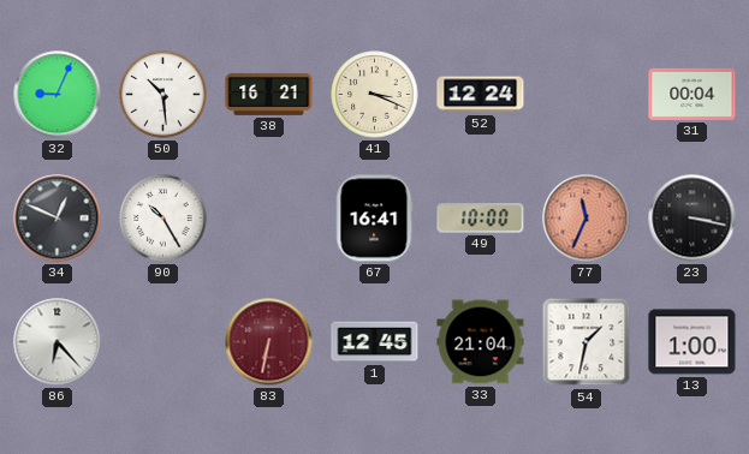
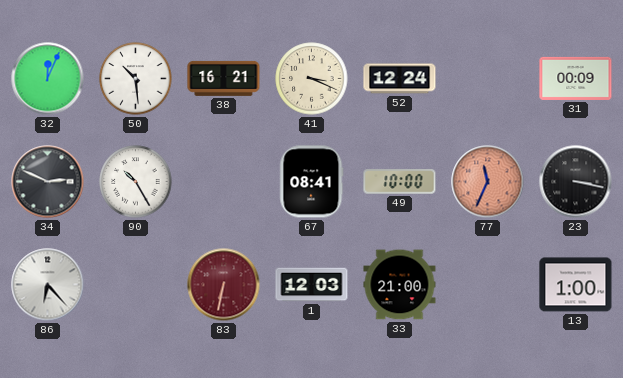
32: 9:04 -> 12:04
31: 00:04 -> 00:09
34: 12:49 -> 2:49
67: 16:41 -> 08:41
1: 12:45 -> 12:03
33: 21:04 -> 21:00
54: 1:32 -> none
